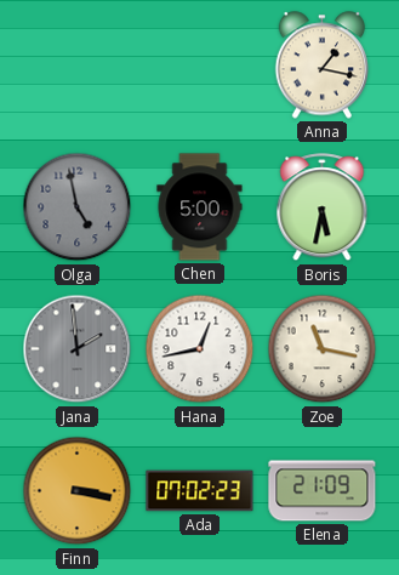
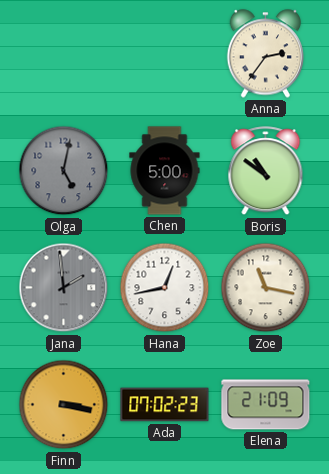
Anna: 1:17 -> 2:36
Olga: 4:58 -> 5:02
Boris: 5:32 -> 10:51
